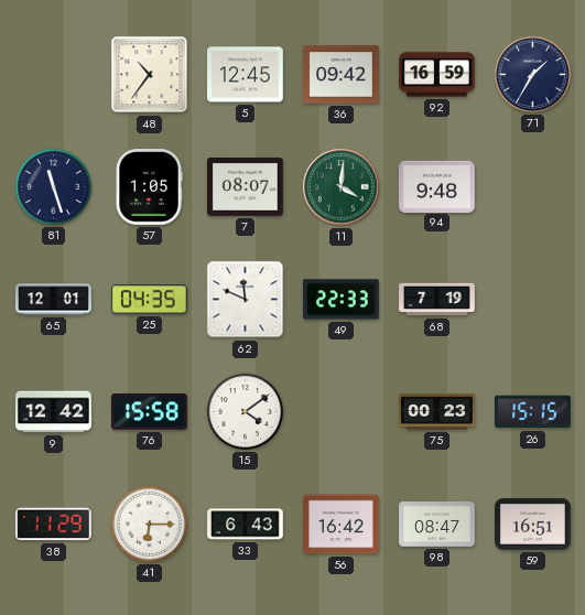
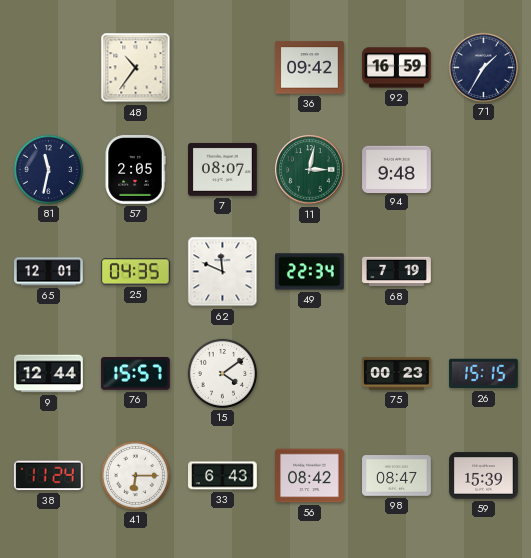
5: 12:45 -> none
81: 11:27 -> 11:32
57: 1:05 -> 2:05
11: 4:01 -> 3:02
49: 22:33 -> 22:34
9: 12:42 -> 12:44
76: 15:58 -> 15:57
38: 11:29 -> 11:24
56: 16:42 -> 08:42
59: 16:51 -> 15:39
